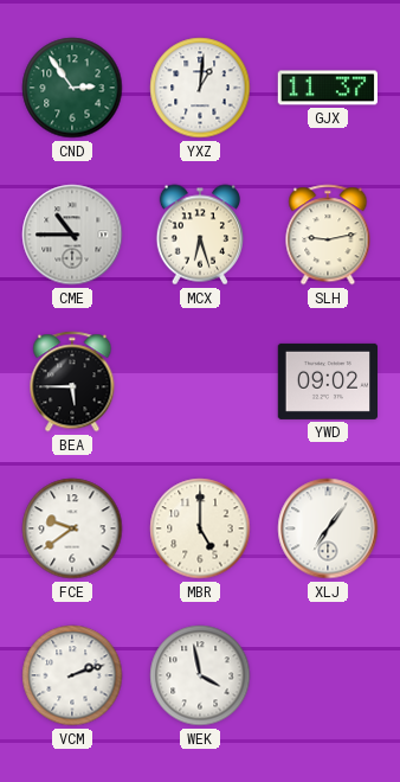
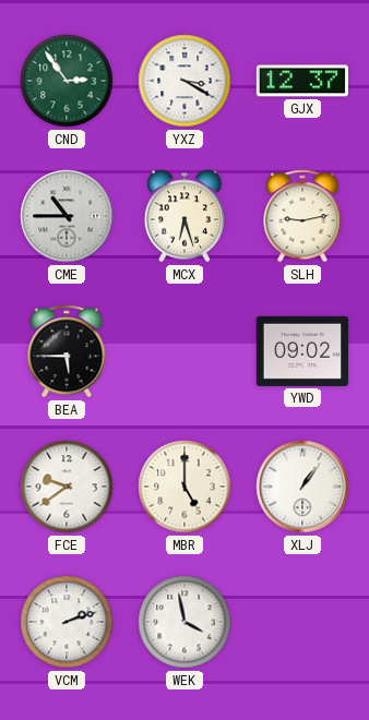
YXZ: 1:01 -> 3:20
GJX: 11:37 -> 12:37
XLJ: 7:06 -> 1:06
